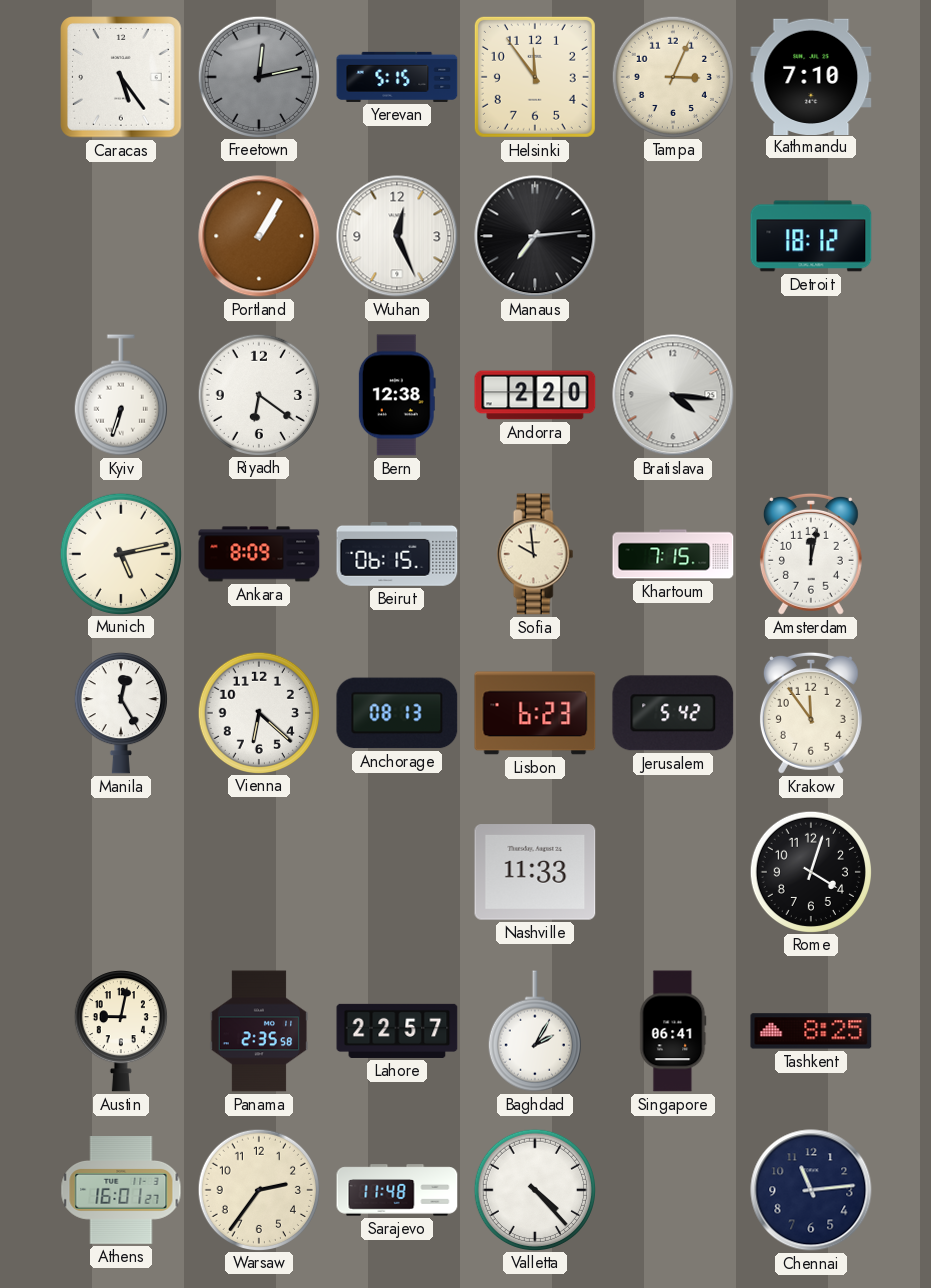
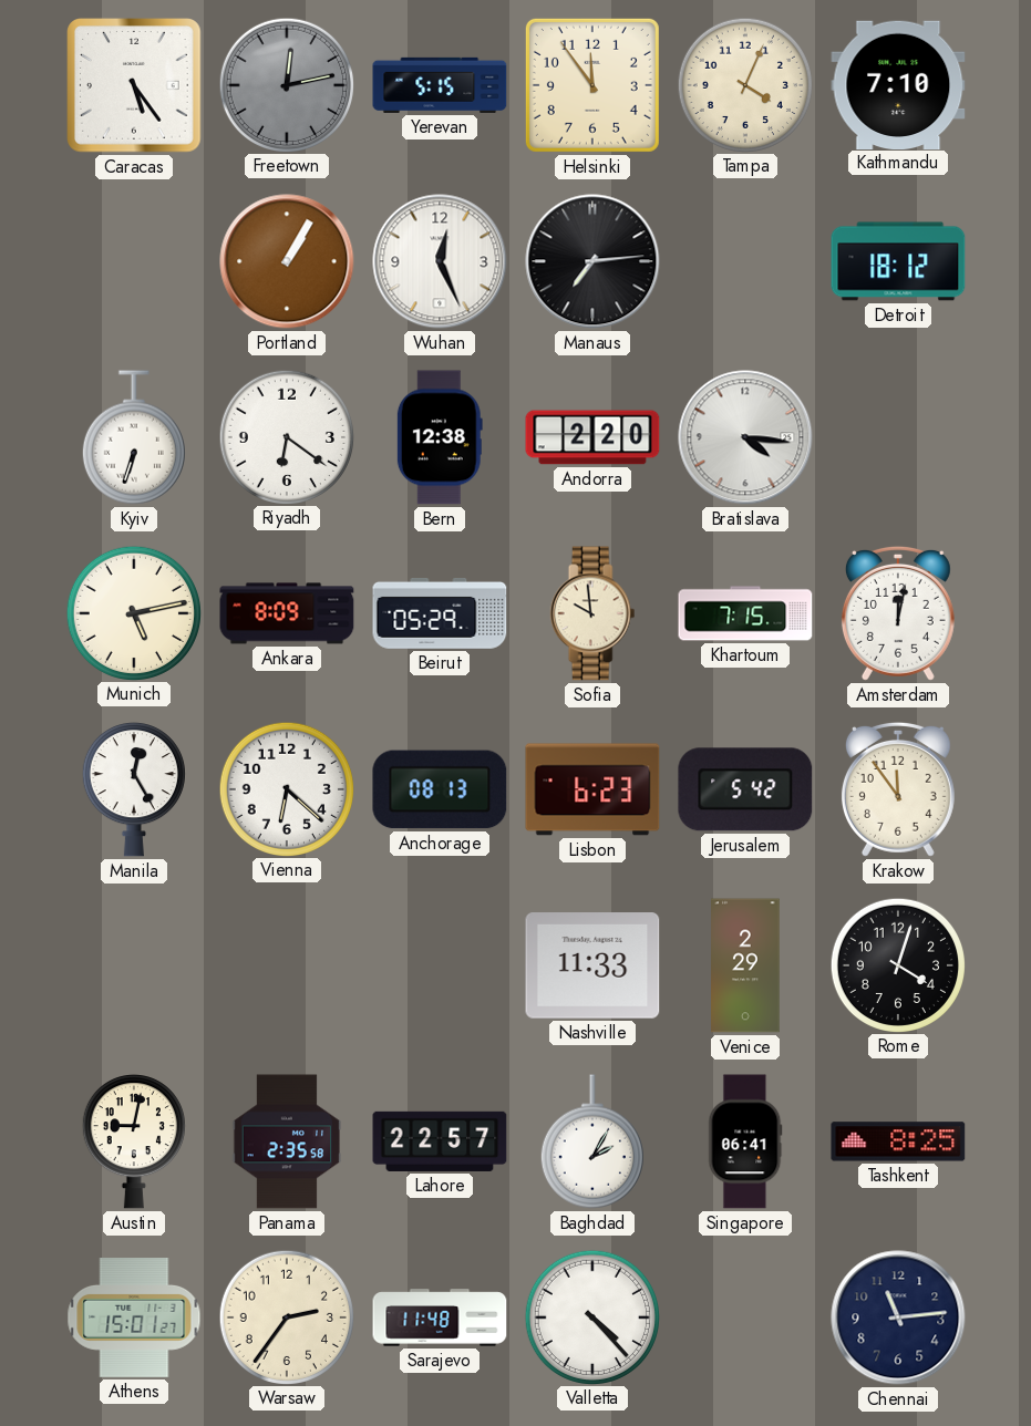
Tampa: 3:04 -> 4:04
Beirut: 06:15 -> 05:29
Venice: none -> 2:29
Athens: 16:01 -> 15:01
